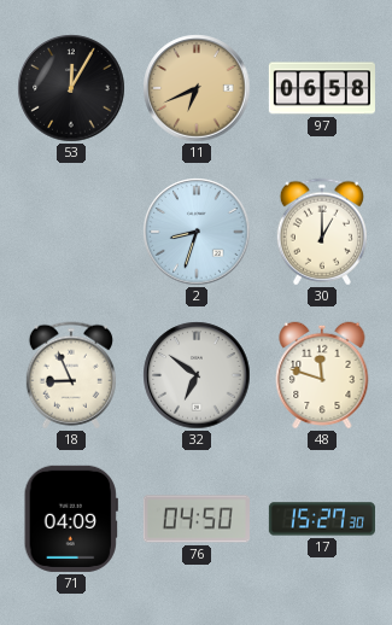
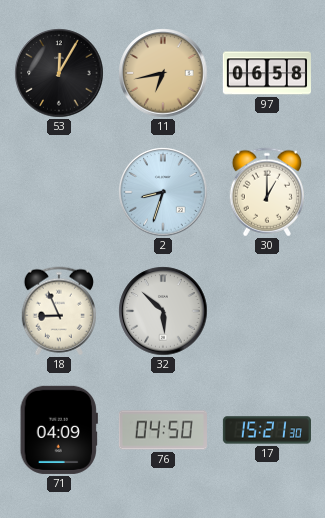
11: 6:41 -> 6:43
32: 6:51 -> 5:52
48: 11:48 -> none
17: 15:27 -> 15:21
